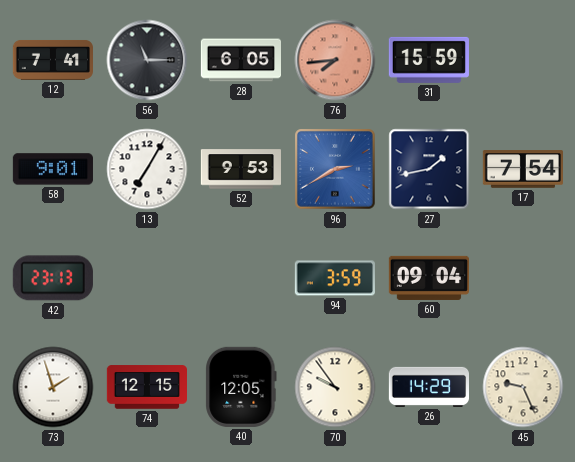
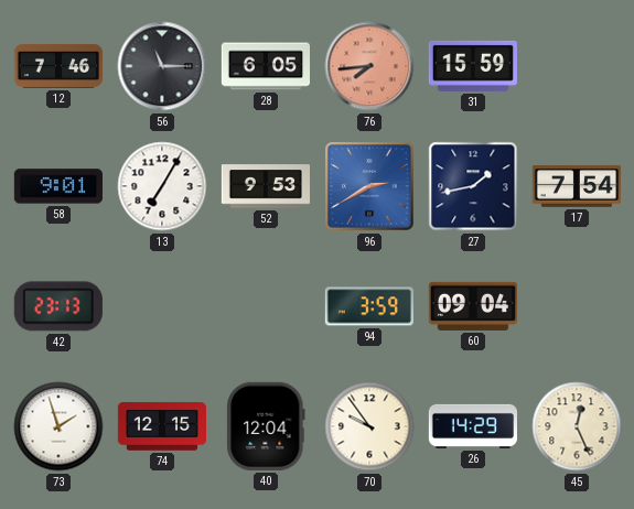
12: 7:41 -> 7:46
40: 12:05 -> 12:04
45: 9:26 -> 12:26
